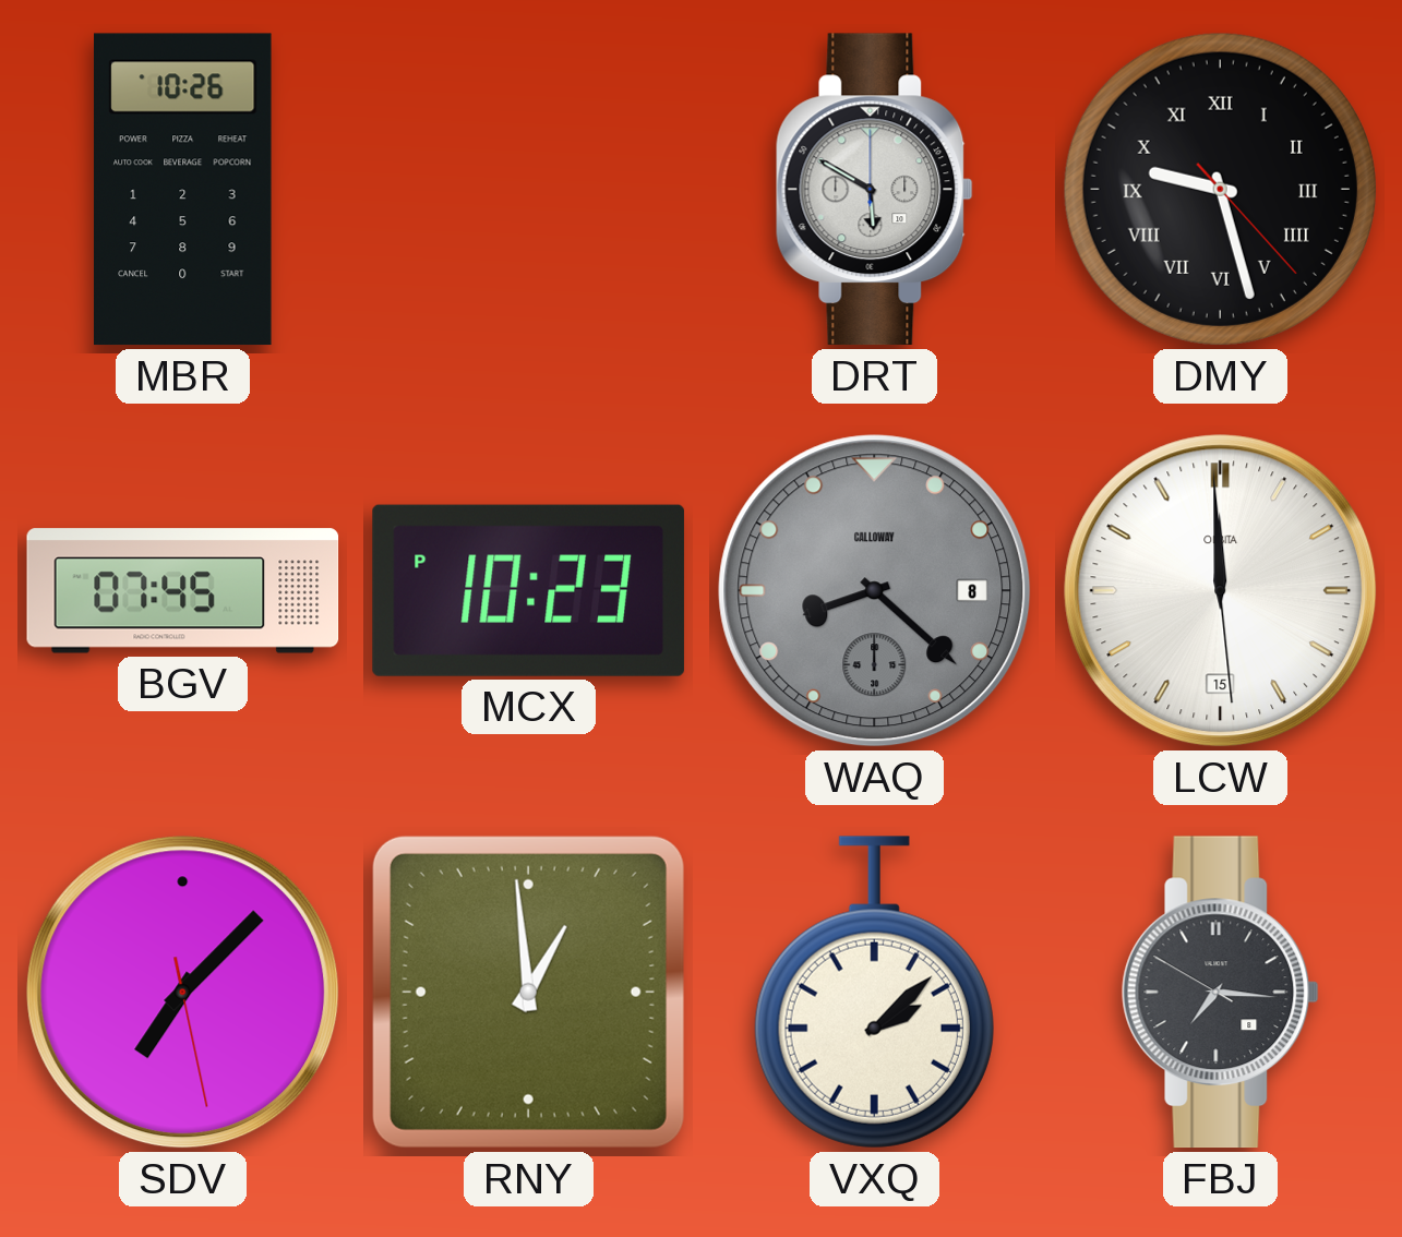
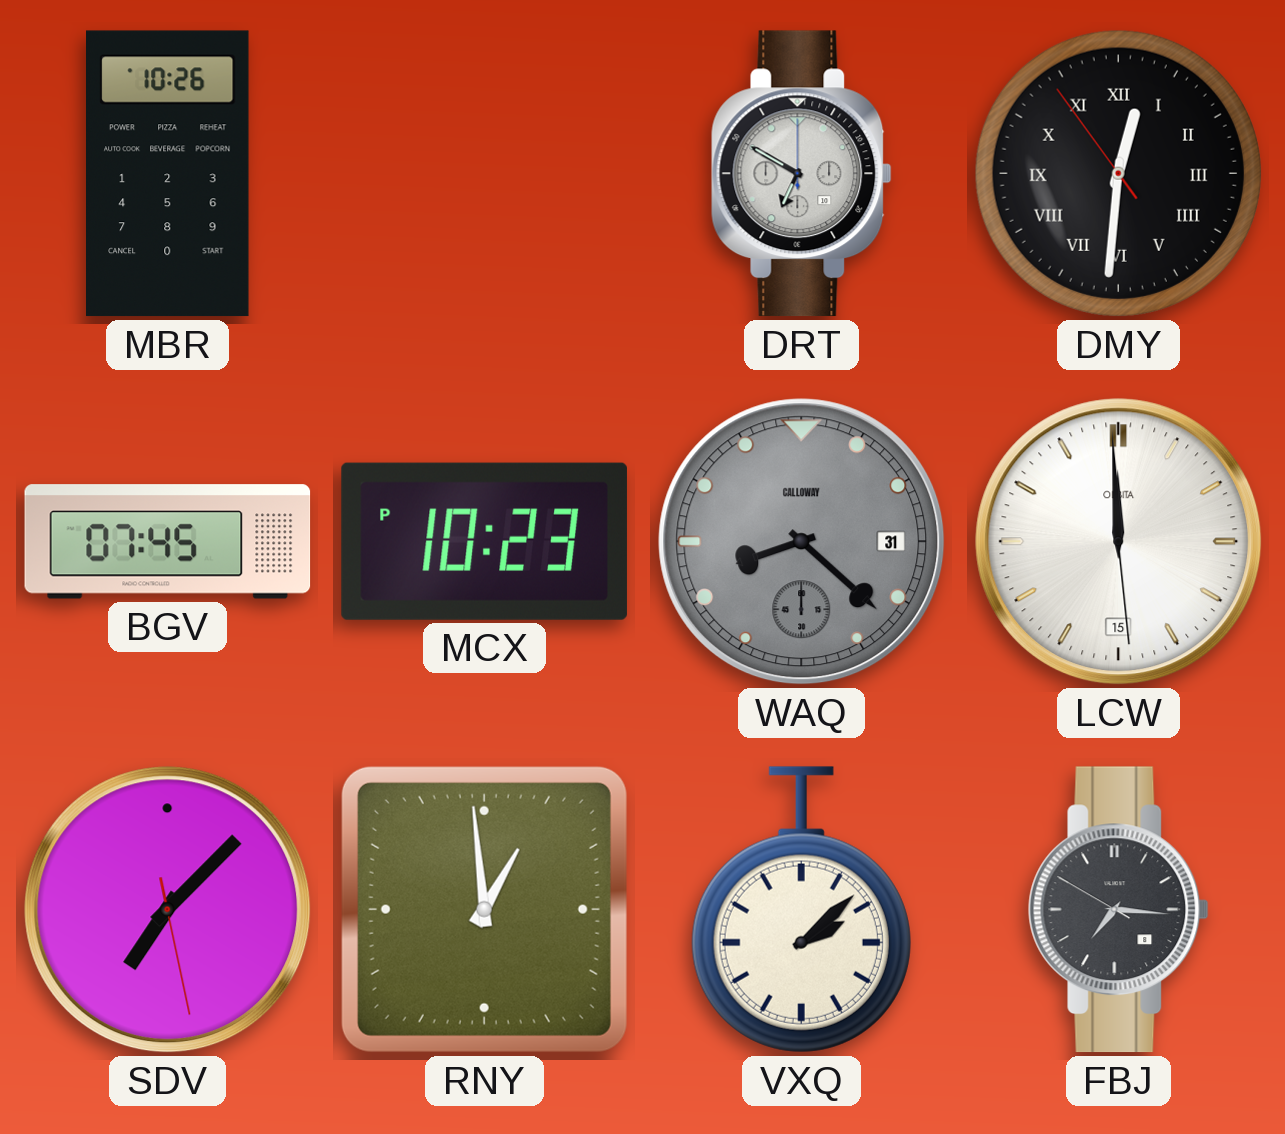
DRT: 5:50 -> 6:50
DMY: 9:27 -> 12:30
WAQ date: 8 -> 31
